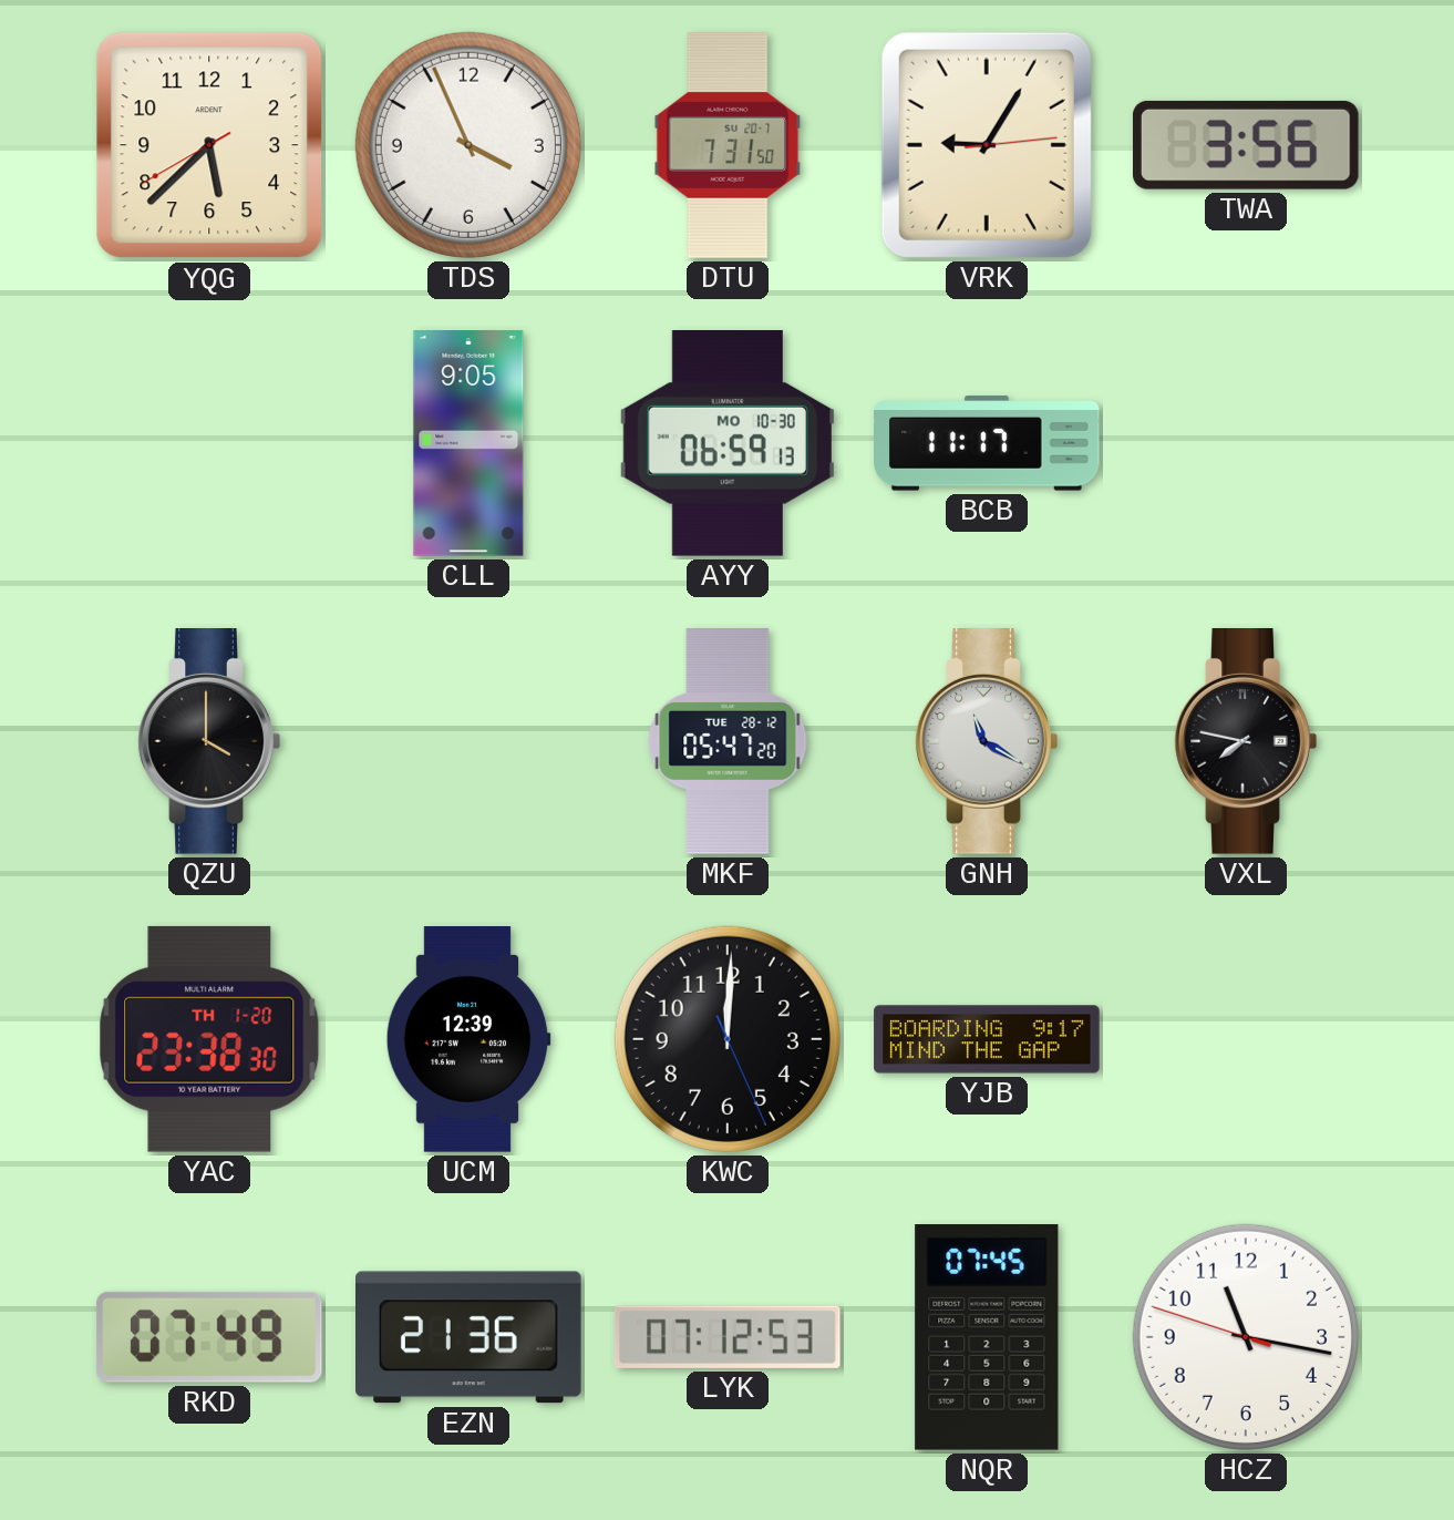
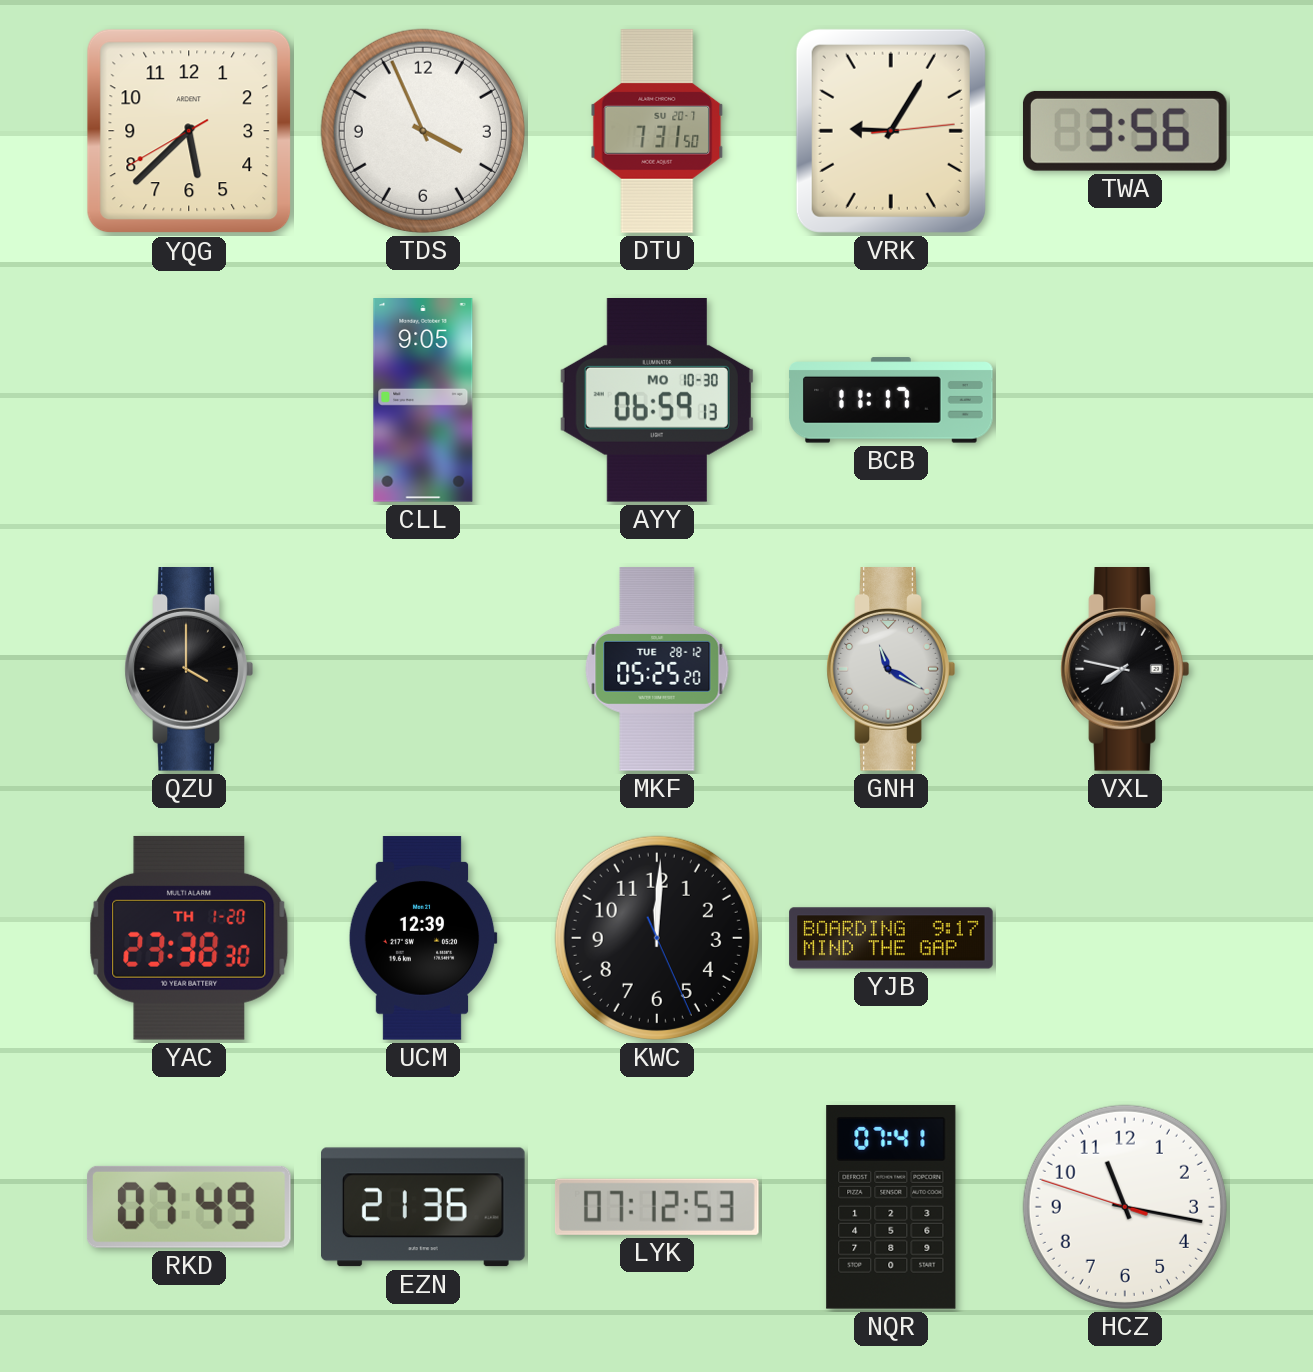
MKF: 05:47 -> 05:25
NQR: 07:45 -> 07:41
